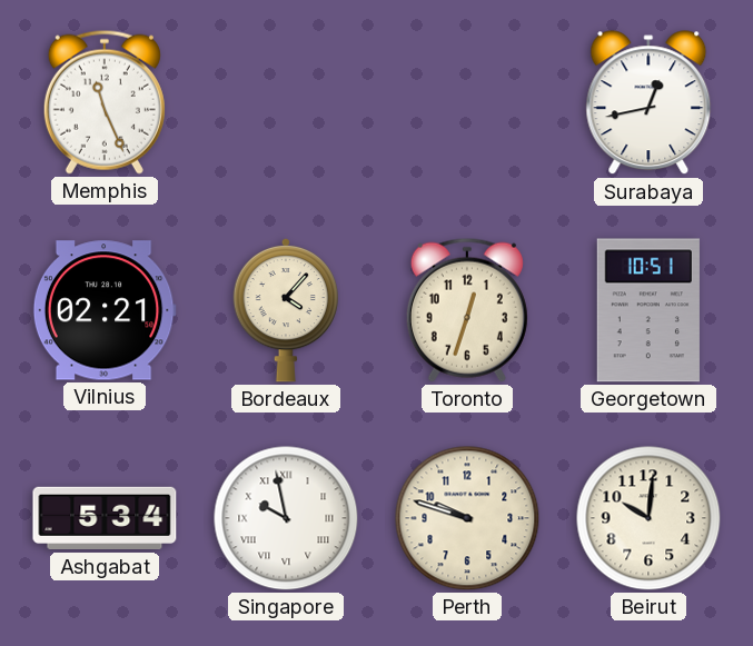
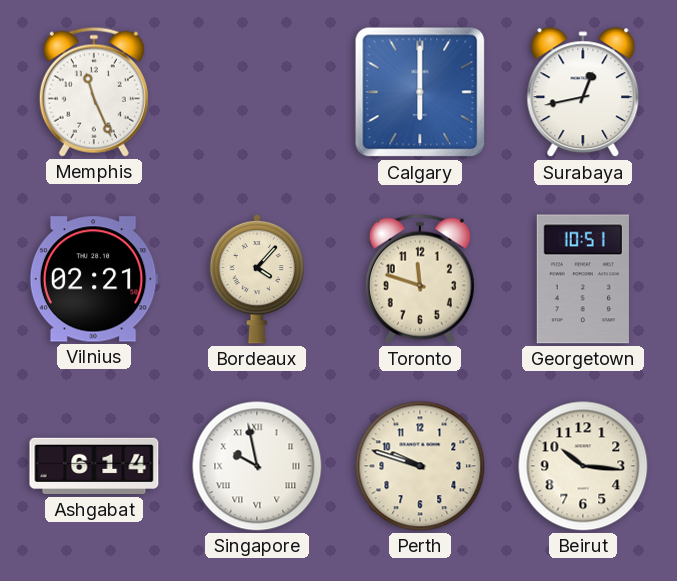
Calgary: none -> 6:00
Toronto: 12:33 -> 11:48
Ashgabat: 5:34 -> 6:14
Beirut: 10:01 -> 10:16
